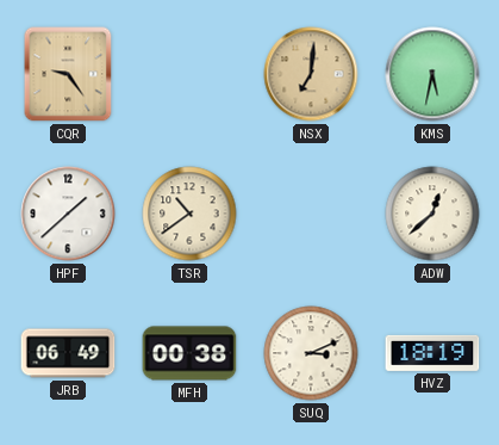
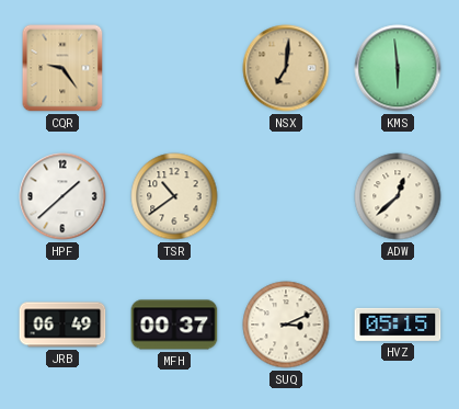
KMS: 5:32 -> 5:59
MFH: 00:38 -> 00:37
HVZ: 18:19 -> 05:15
